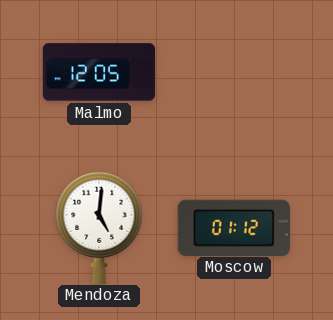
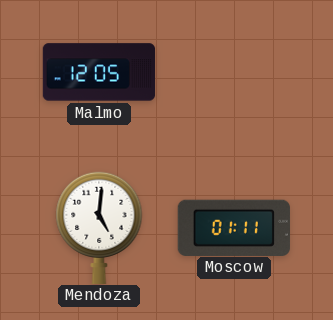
Moscow: 01:12 -> 01:11
